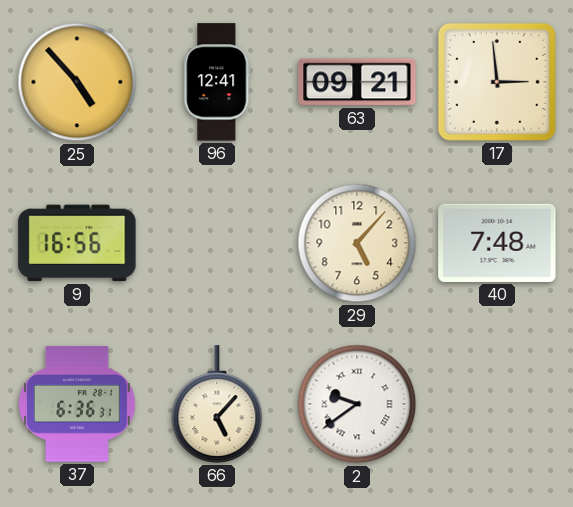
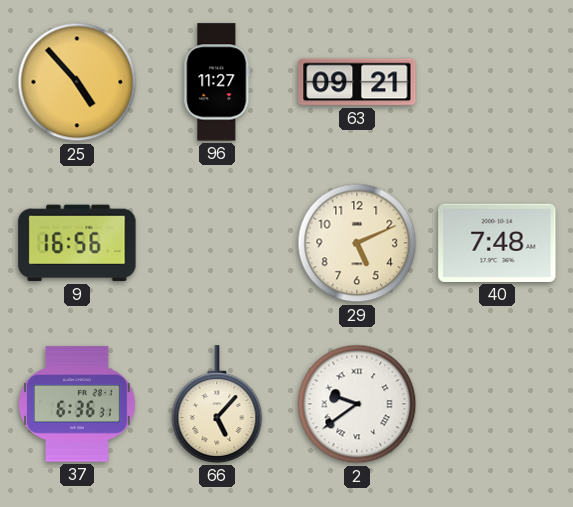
96: 12:41 -> 11:27
17: 2:59 -> none
29: 5:07 -> 5:11
